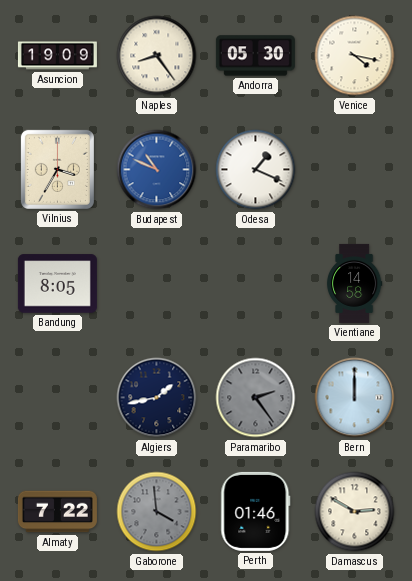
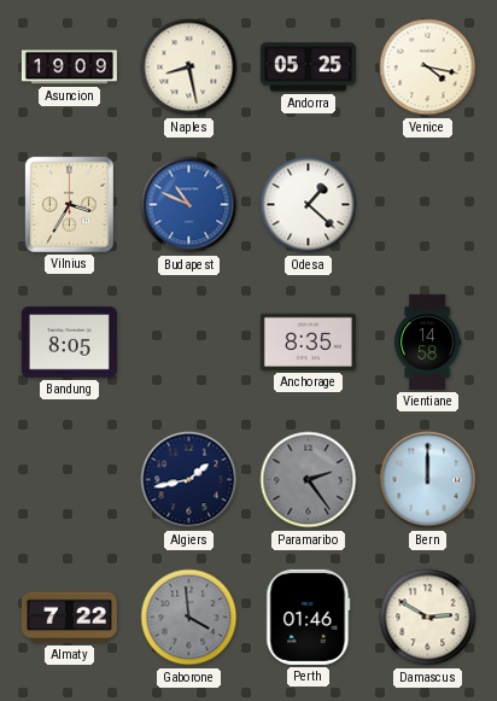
Naples: 8:24 -> 8:28
Andorra: 05:30 -> 05:25
Odesa: 1:19 -> 1:22
Anchorage: none -> 8:35
